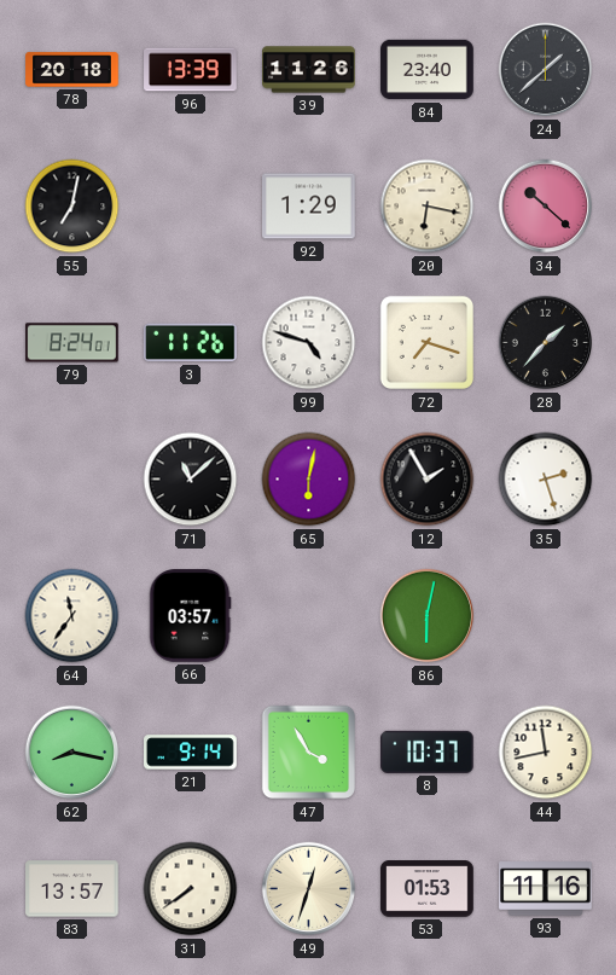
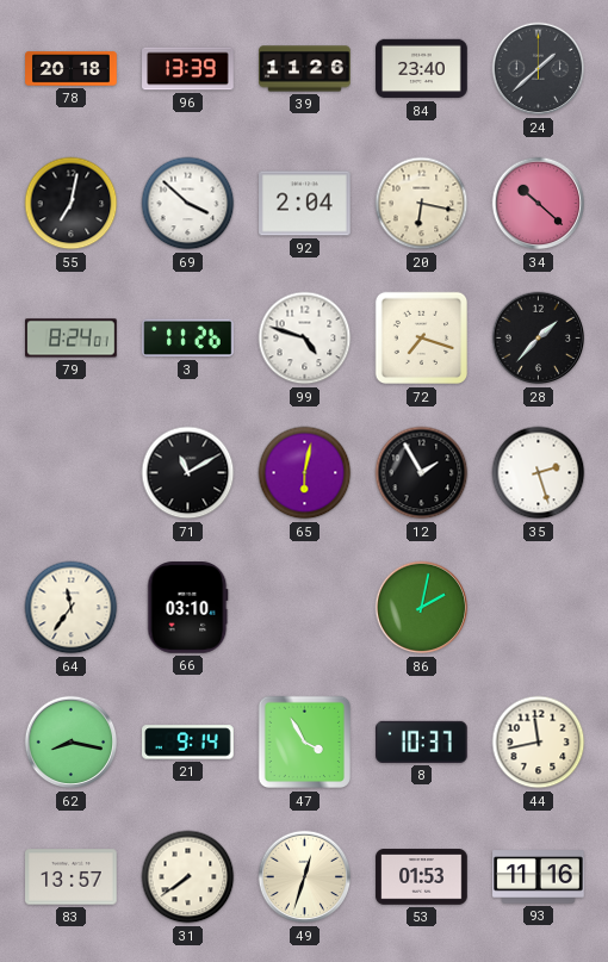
69: none -> 3:52
92: 1:29 -> 2:04
71: 11:08 -> 11:10
66: 03:57 -> 03:10
86: 6:02 -> 2:02
